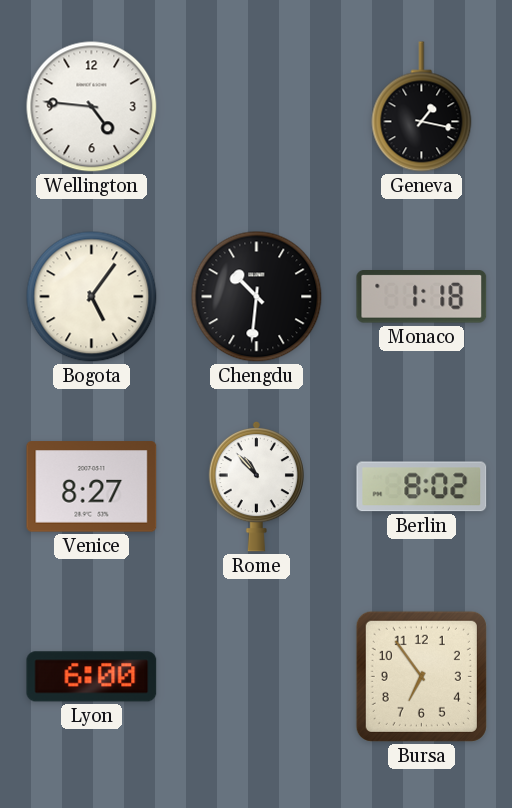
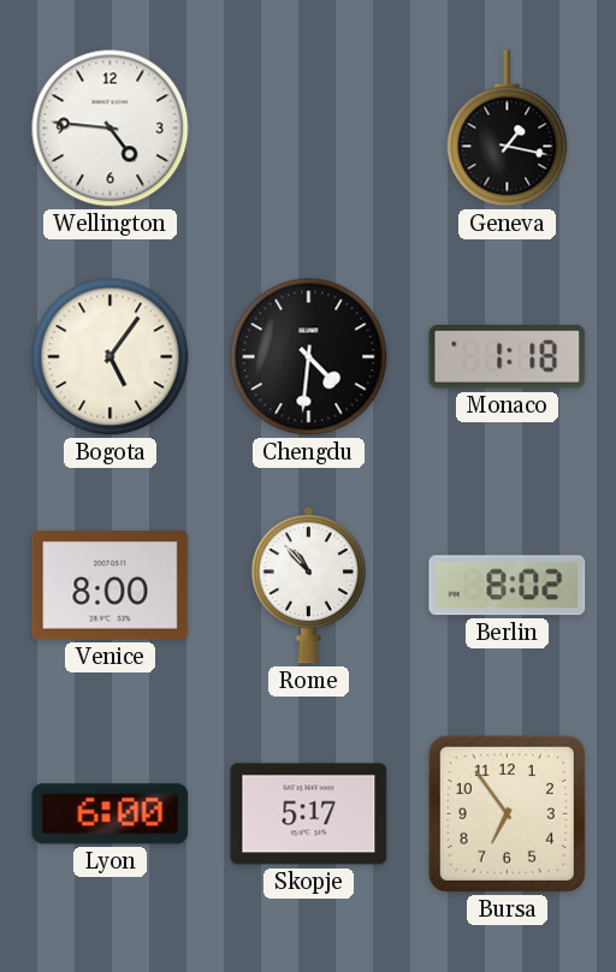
Chengdu: 10:31 -> 4:31
Venice: 8:27 -> 8:00
Skopje: none -> 5:17
